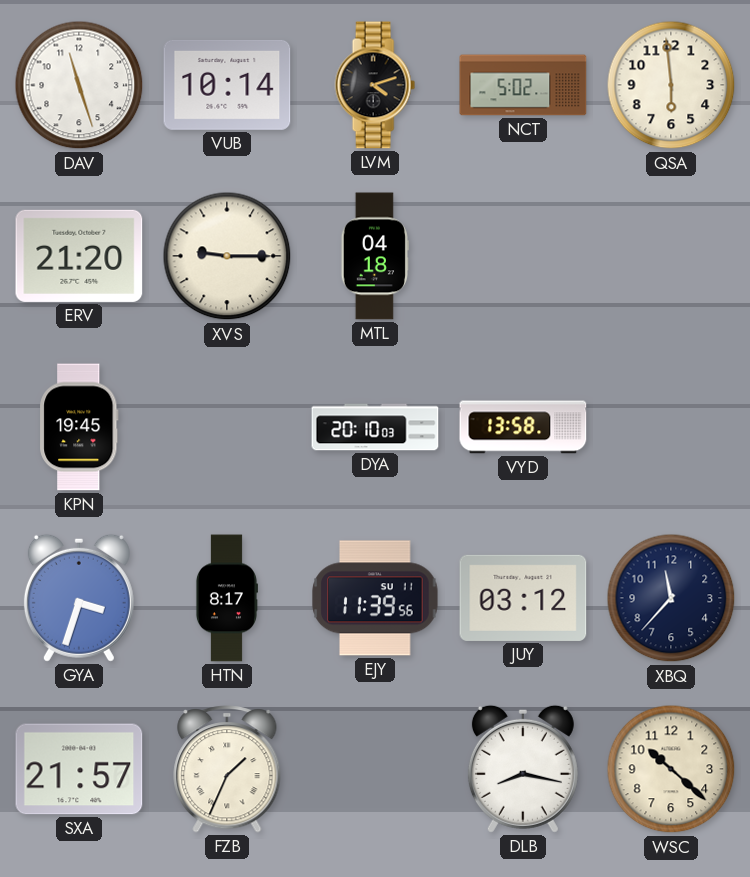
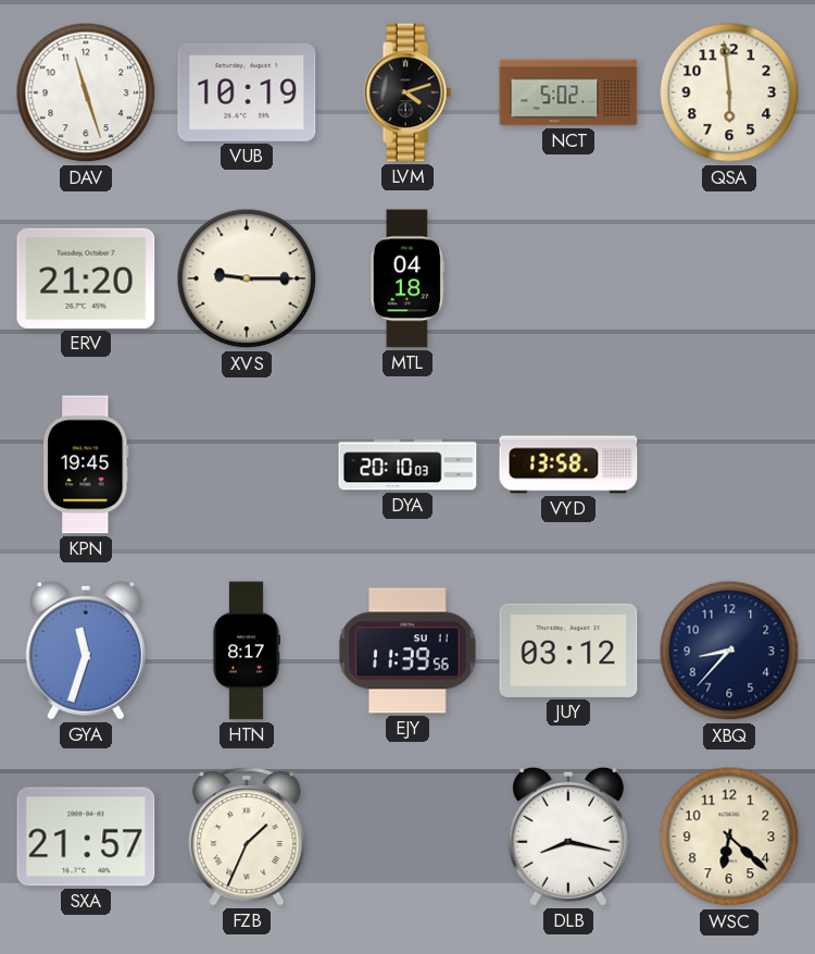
VUB: 10:14 -> 10:19
GYA: 3:33 -> 11:33
XBQ: 11:37 -> 8:37
WSC: 10:22 -> 6:22
